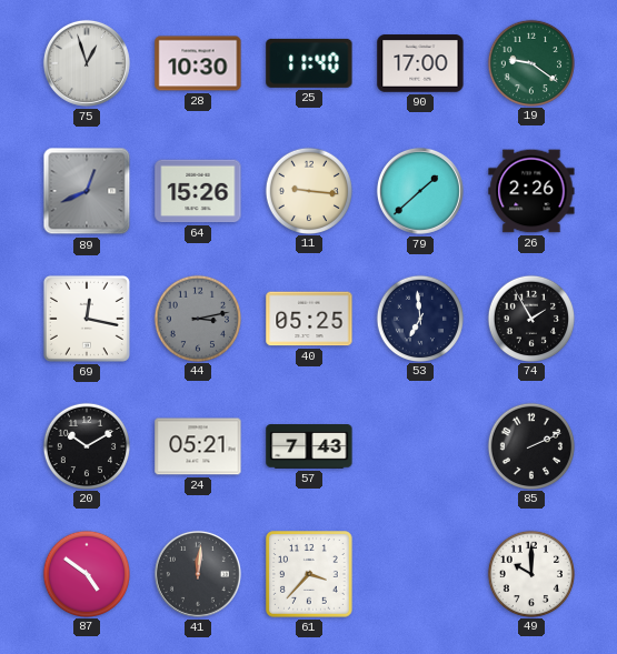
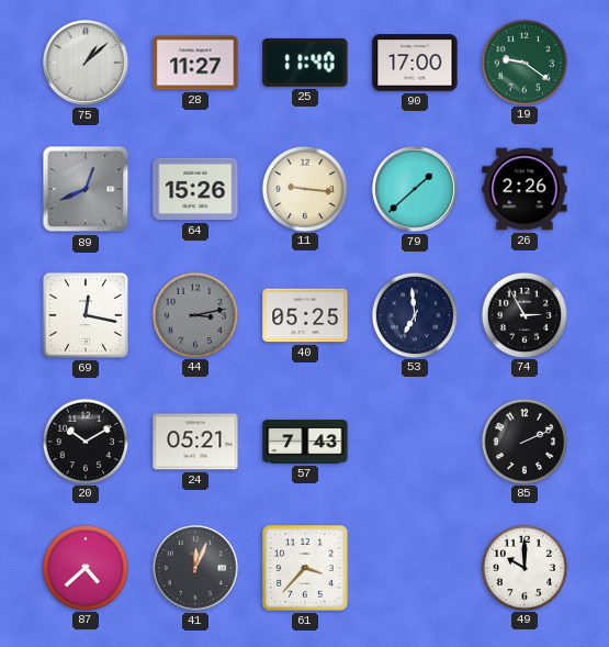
75: 12:57 -> 1:08
28: 10:30 -> 11:27
74: 1:55 -> 2:55
87: 4:51 -> 4:38
41: 12:01 -> 12:04
